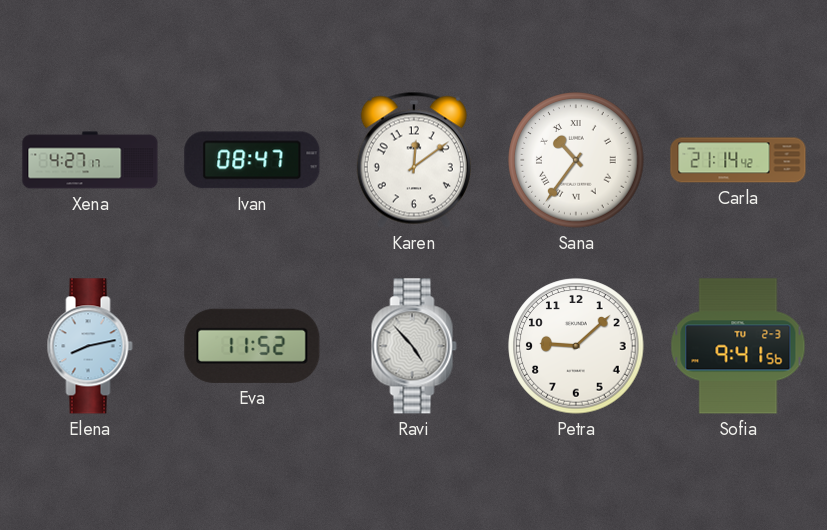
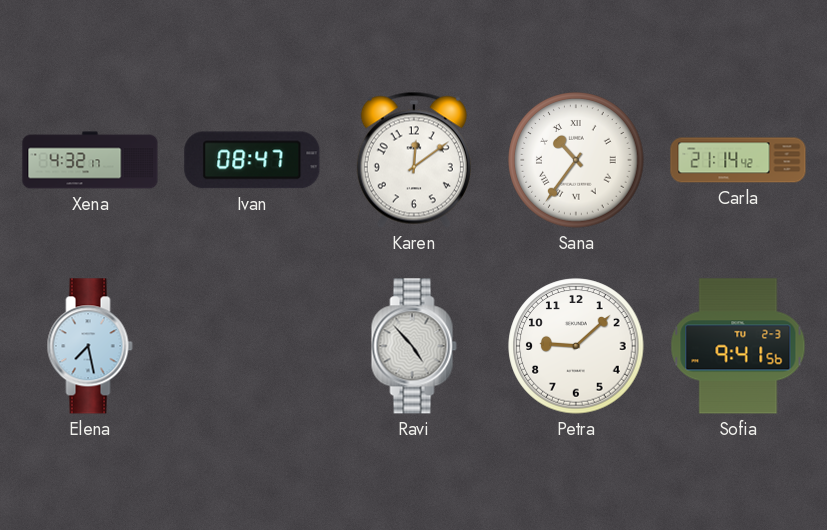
Xena: 4:27 -> 4:32
Elena: 8:13 -> 7:28
Eva: 11:52 -> none
